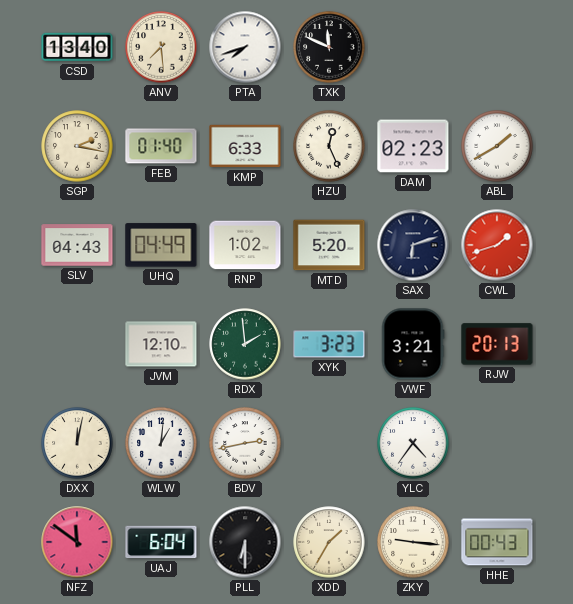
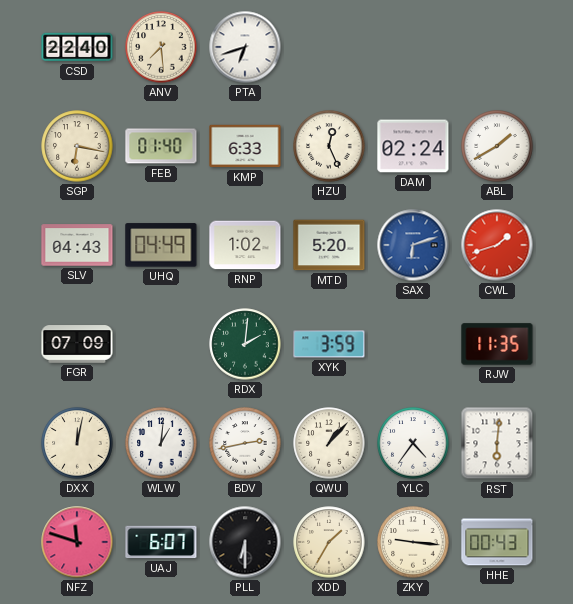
CSD: 13:40 -> 22:40
PTA: 7:42 -> 6:42
TXK: 11:49 -> none
SGP: 2:17 -> 6:17
DAM: 02:23 -> 02:24
SAX dial: navy -> blue
FGR: none -> 07:09
JVM: 12:10 -> none
RDX: 1:59 -> 2:01
XYK: 3:23 -> 3:59
VWF: 3:21 -> none
RJW: 20:13 -> 11:35
QWU: none -> 1:07
RST: none -> 6:01
NFZ: 11:51 -> 11:48
UAJ: 6:04 -> 6:07
